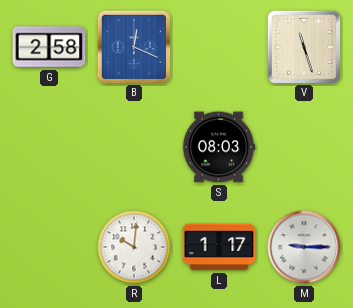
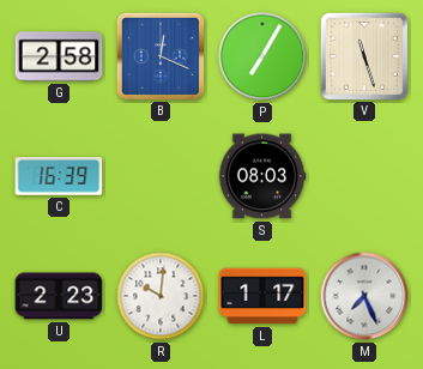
P: none -> 7:05
C: none -> 16:39
U: none -> 2:23
M: 9:15 -> 7:26
